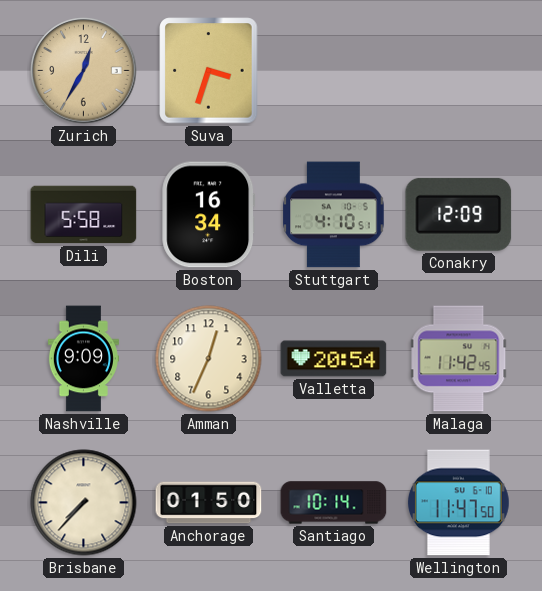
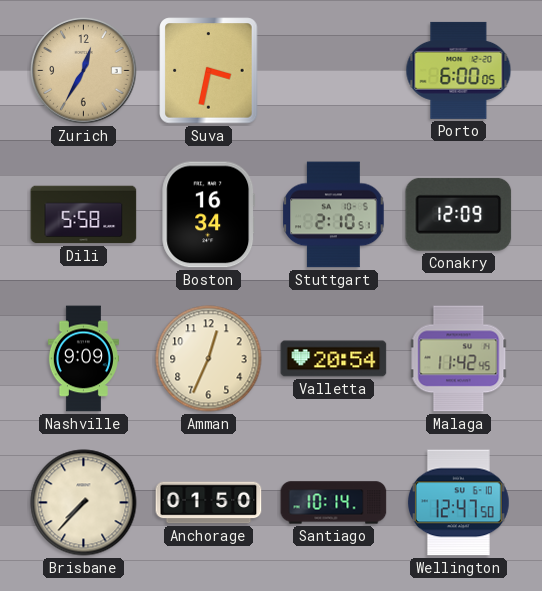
Suva: 3:33 -> 3:32
Porto: none -> 6:00
Stuttgart: 4:10 -> 2:10
Wellington: 11:47 -> 12:47
